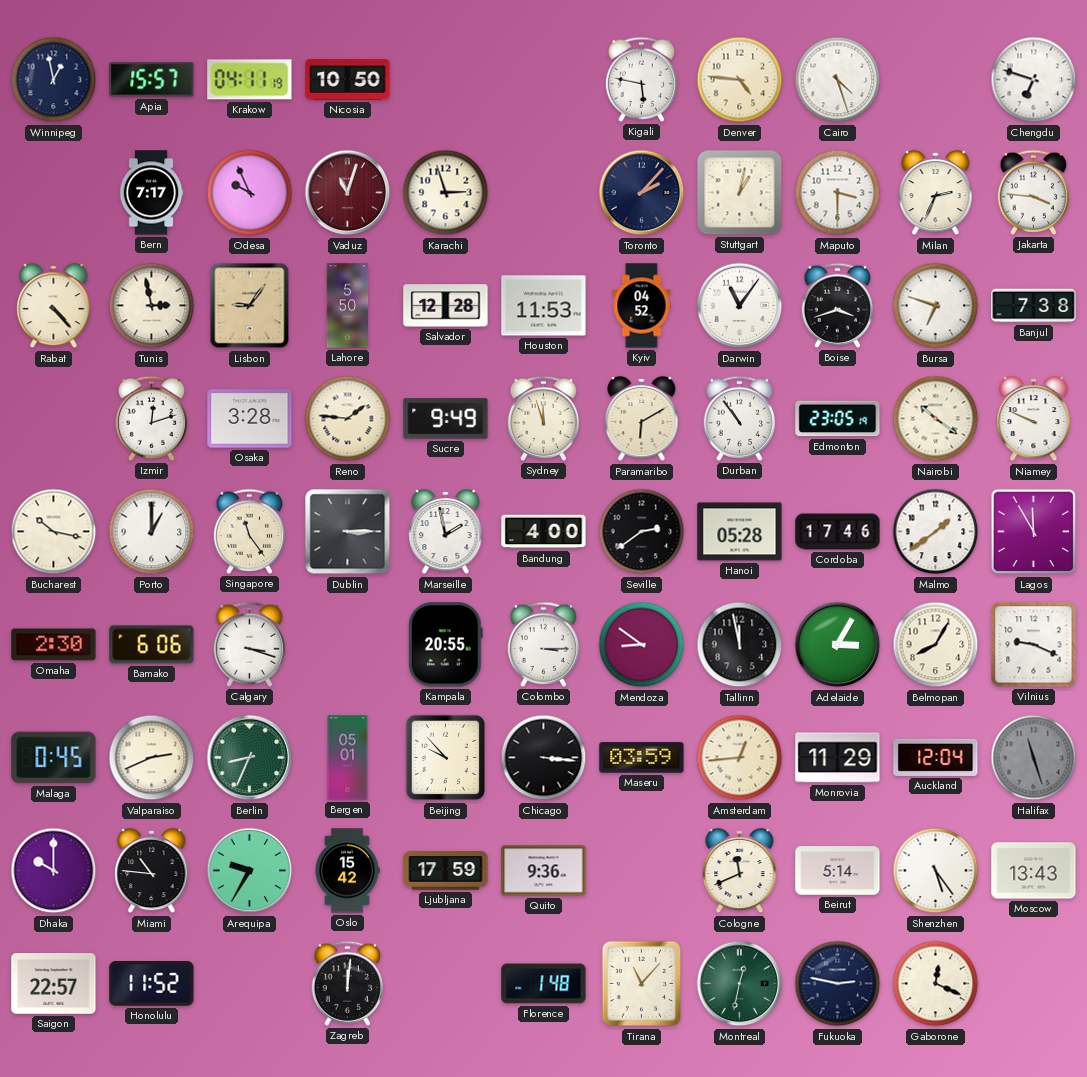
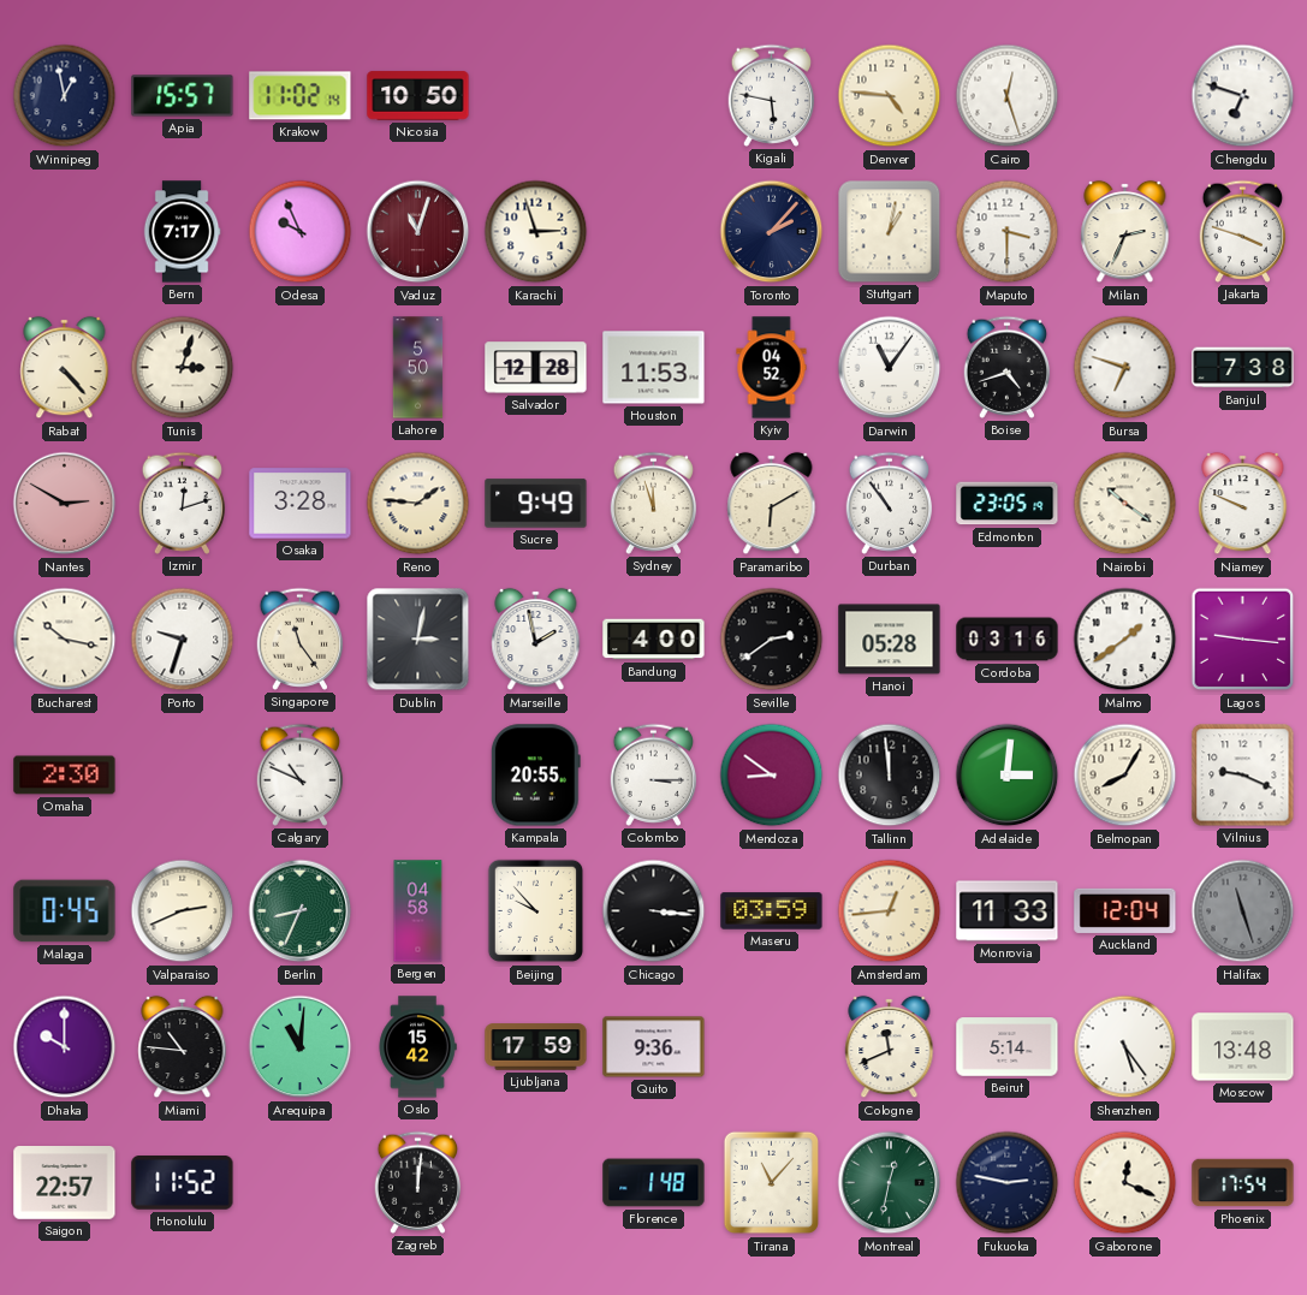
Krakow: 04:11 -> 11:02
Cairo: 4:27 -> 12:27
Jakarta: 3:46 -> 3:48
Tunis: 2:58 -> 3:03
Lisbon: 9:06 -> none
Boise: 3:42 -> 4:42
Nantes: none -> 2:50
Porto: 1:00 -> 9:33
Dublin: 3:15 -> 3:02
Cordoba: 17:46 -> 03:16
Lagos: 11:55 -> 9:16
Bamako: 6:06 -> none
Calgary: 3:18 -> 10:49
Tallinn: 11:58 -> 11:59
Adelaide: 3:05 -> 3:01
Bergen: 05:01 -> 04:58
Monrovia: 11:29 -> 11:33
Arequipa: 9:35 -> 11:01
Moscow: 13:43 -> 13:48
Phoenix: none -> 17:54
